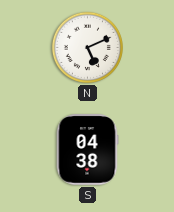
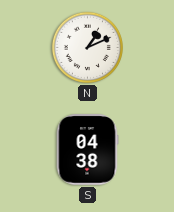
N: 5:11 -> 1:11
